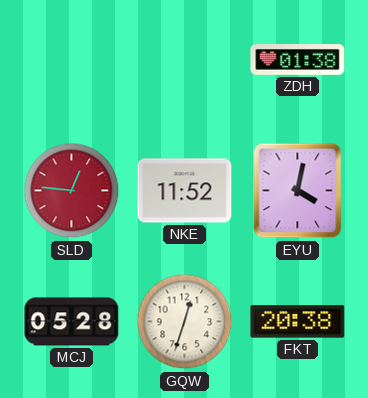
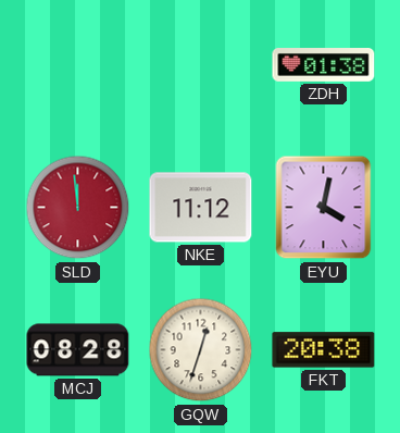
SLD: 12:46 -> 11:59
NKE: 11:52 -> 11:12
MCJ: 05:28 -> 08:28
